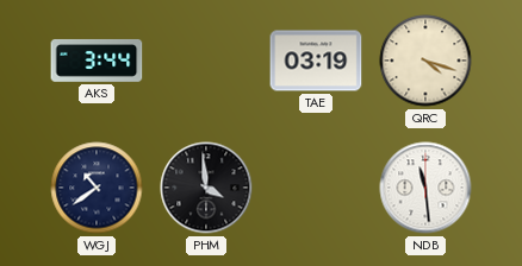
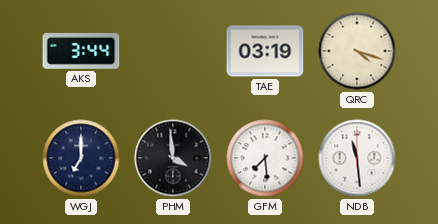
WGJ: 10:39 -> 7:00
GFM: none -> 7:29
